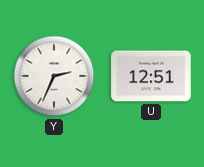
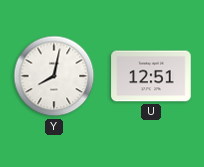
Y: 2:34 -> 8:02
